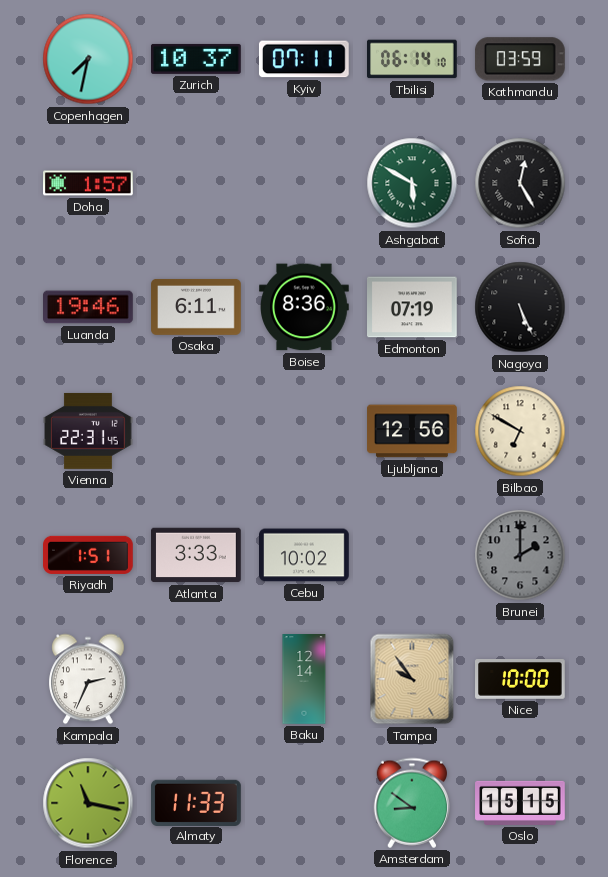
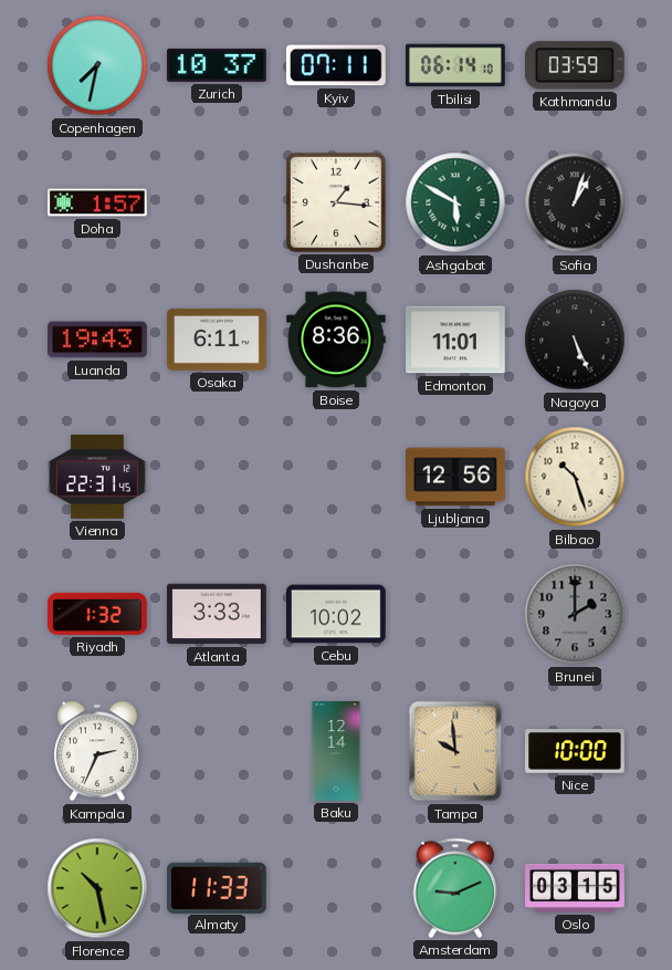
Dushanbe: none -> 1:16
Sofia: 12:25 -> 1:03
Luanda: 19:46 -> 19:43
Edmonton: 07:19 -> 11:01
Bilbao: 6:50 -> 10:27
Riyadh: 1:51 -> 1:32
Tampa: 9:54 -> 9:59
Florence: 11:17 -> 10:28
Amsterdam: 8:51 -> 9:11
Oslo: 15:15 -> 03:15
